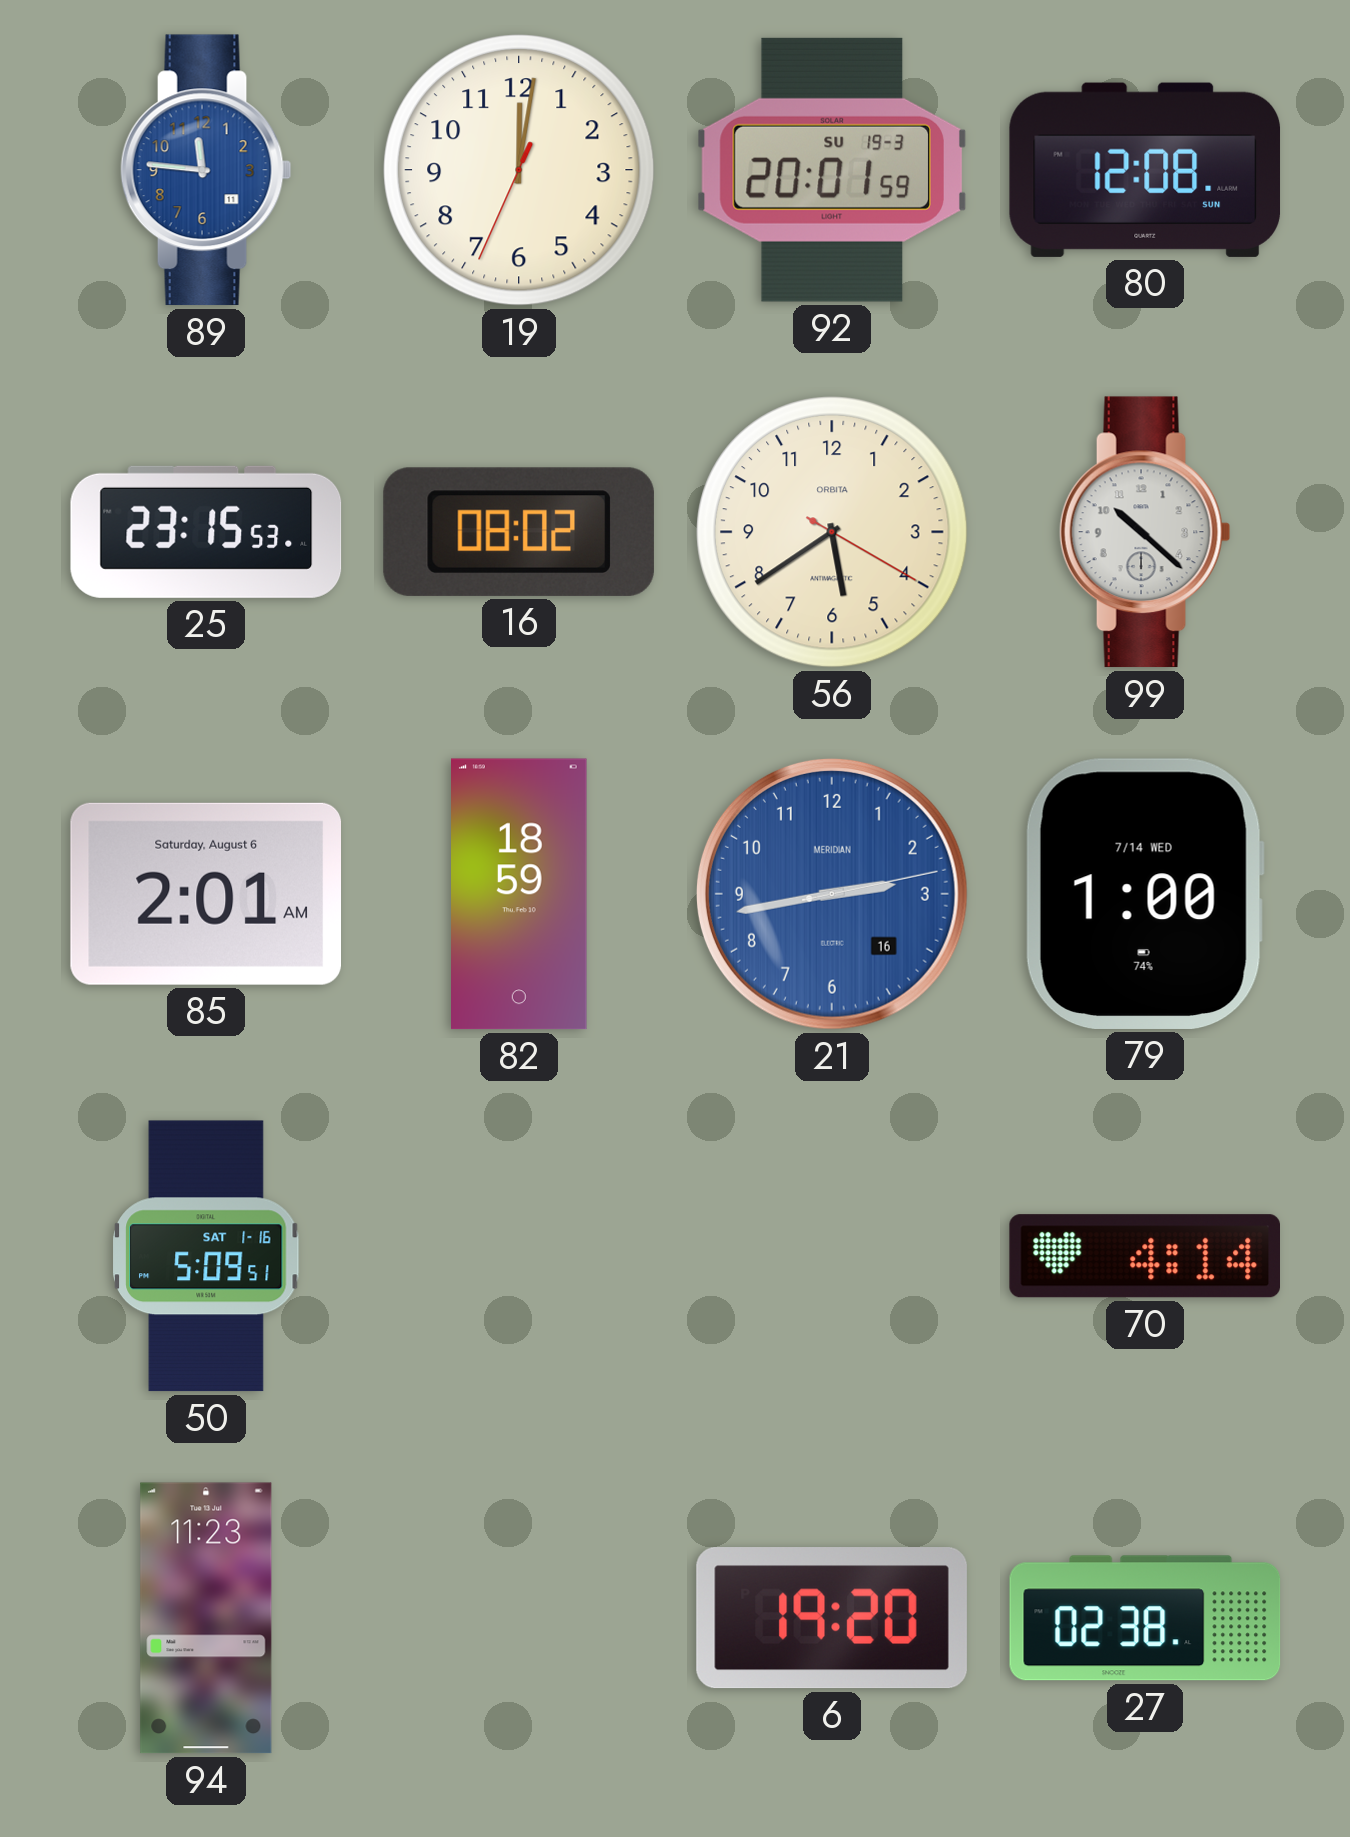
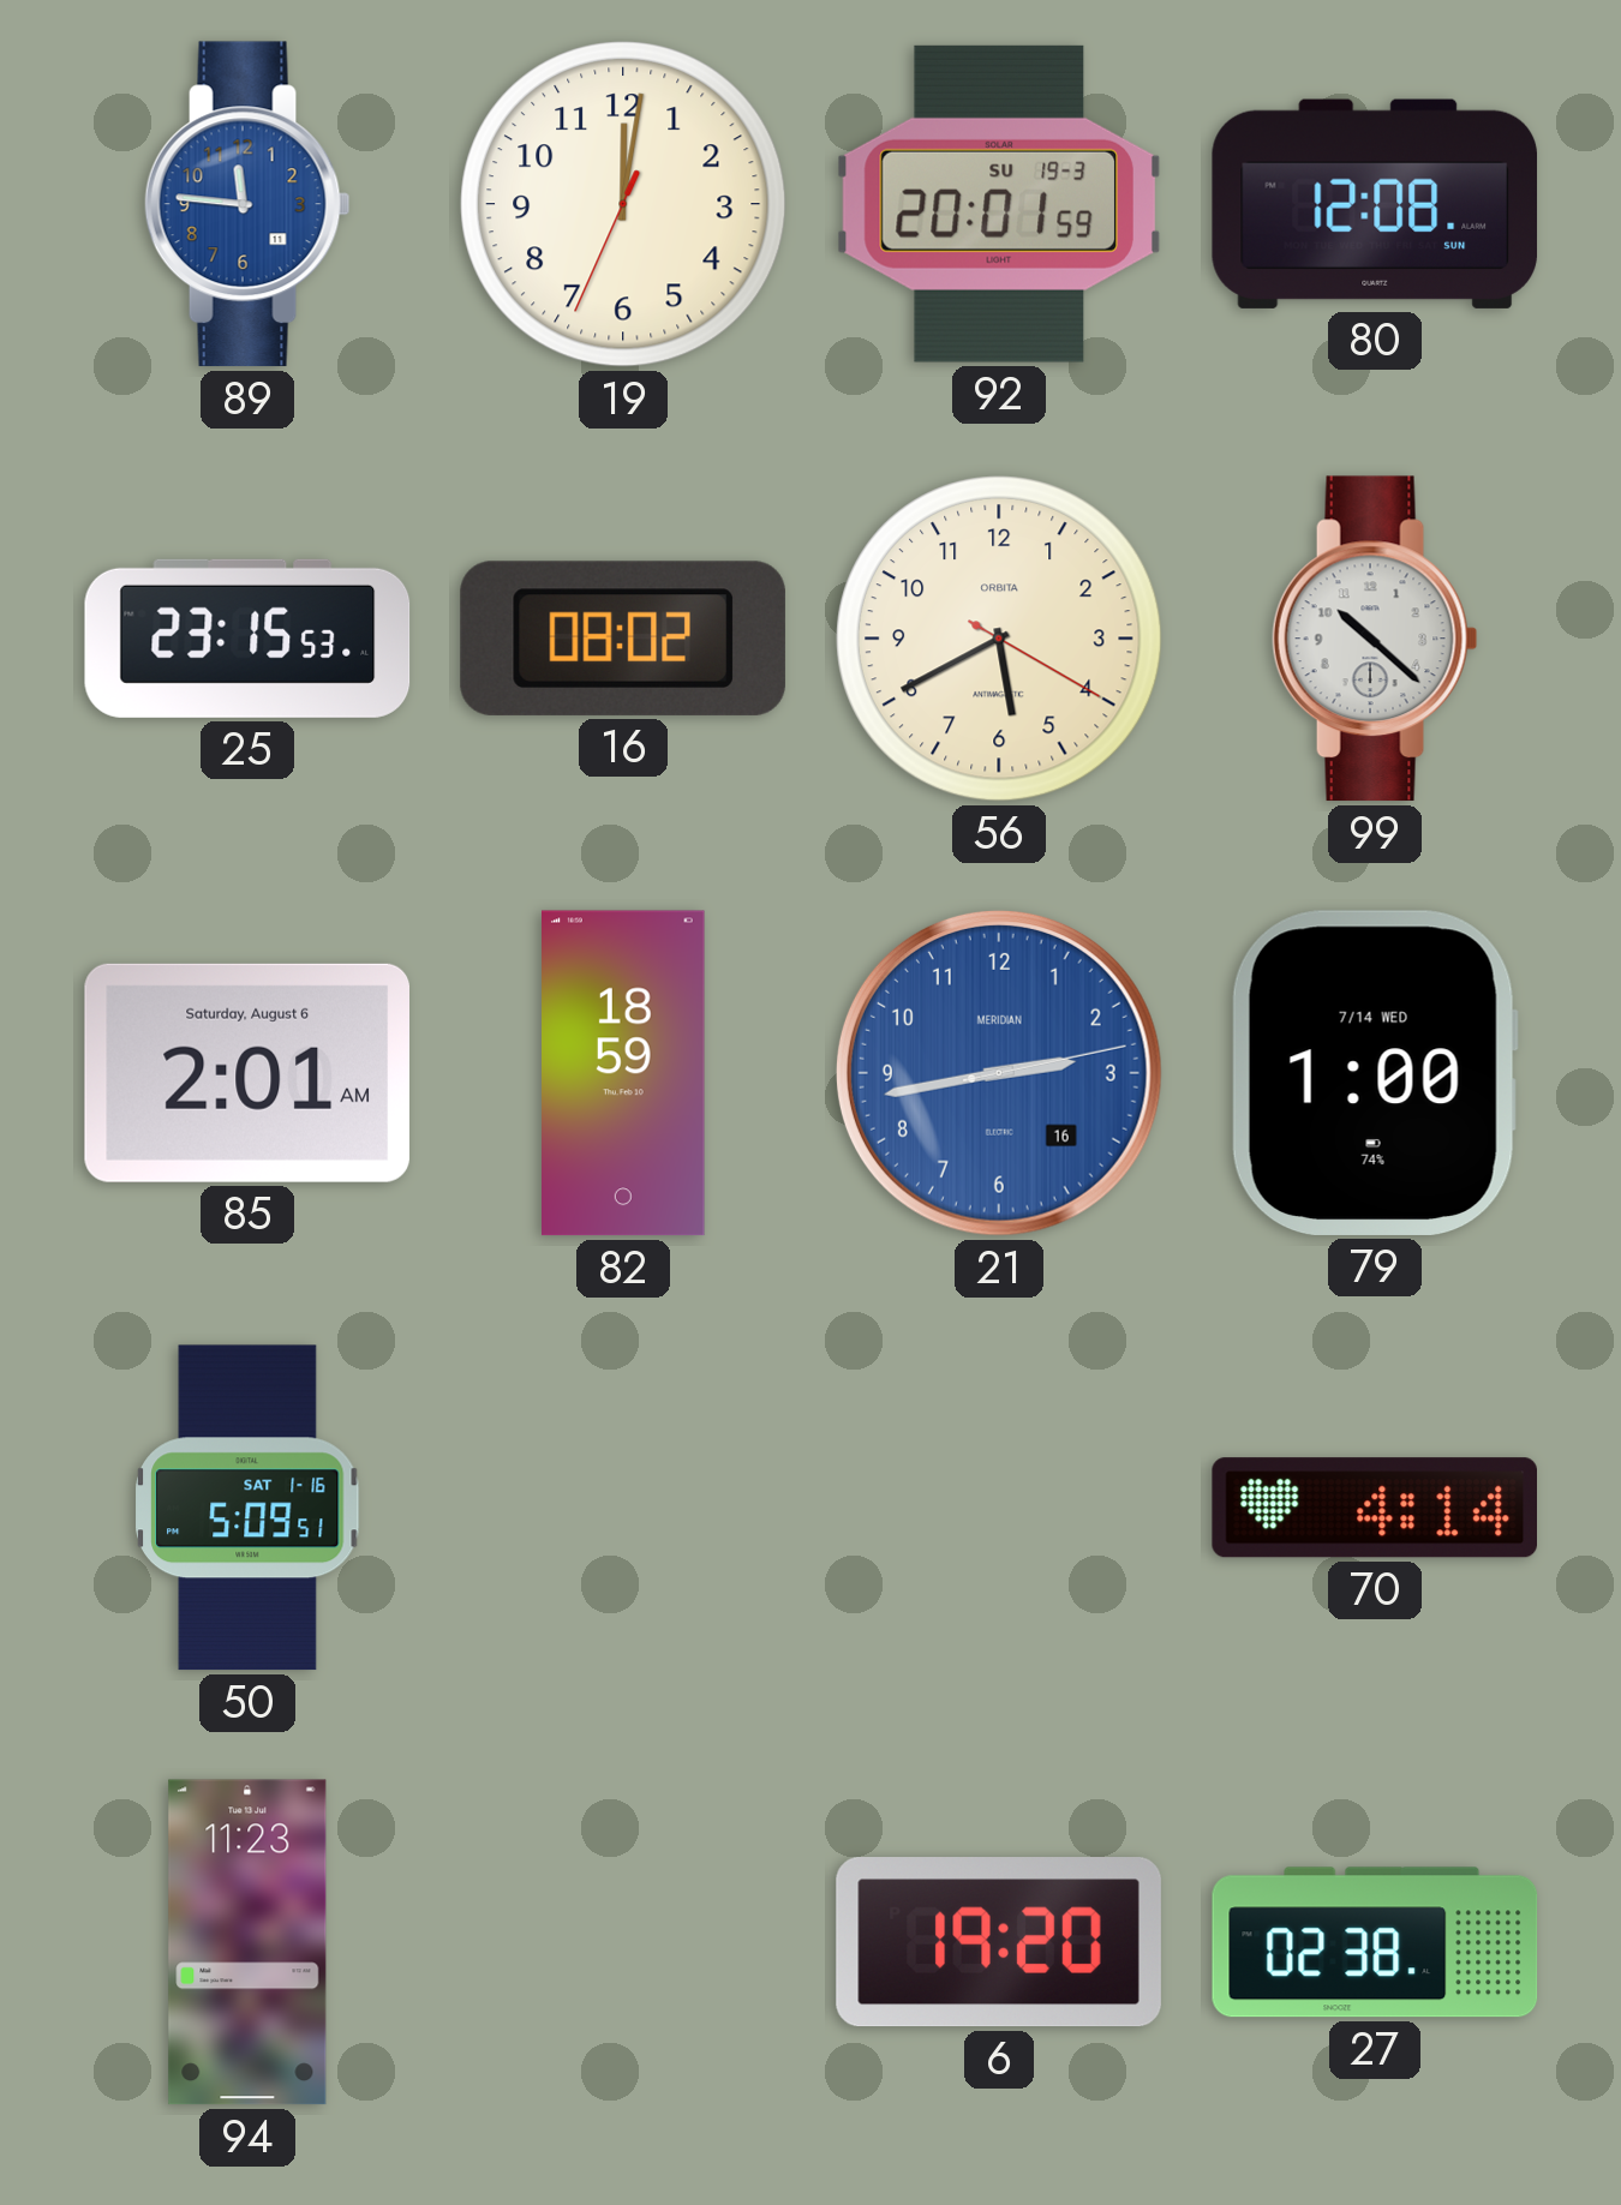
56: 5:39 -> 5:40
